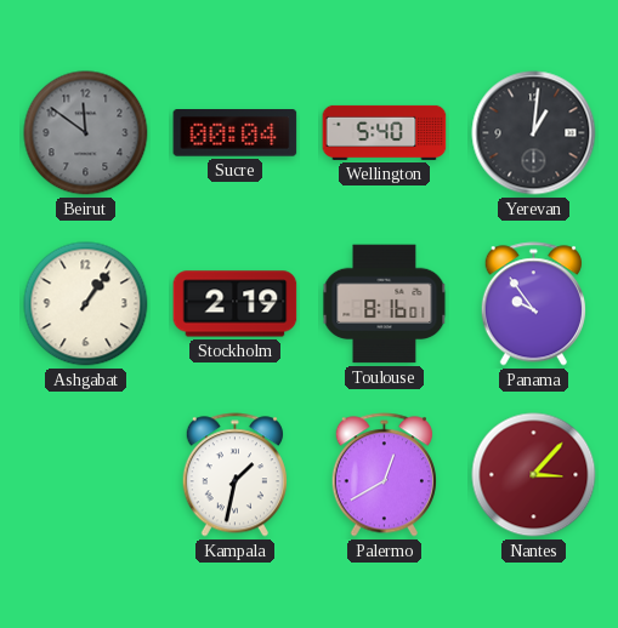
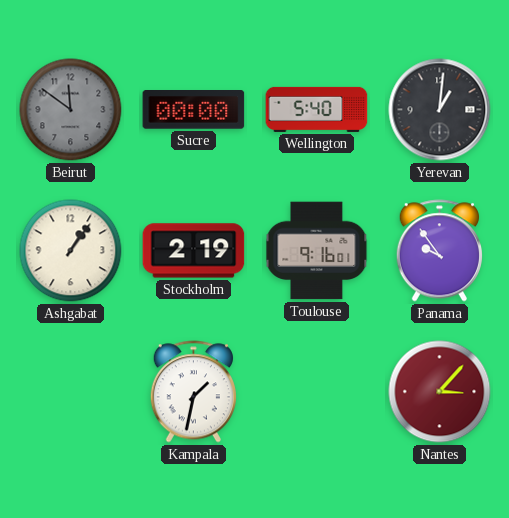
Sucre: 00:04 -> 00:00
Toulouse: 8:16 -> 9:16
Palermo: 12:40 -> none
